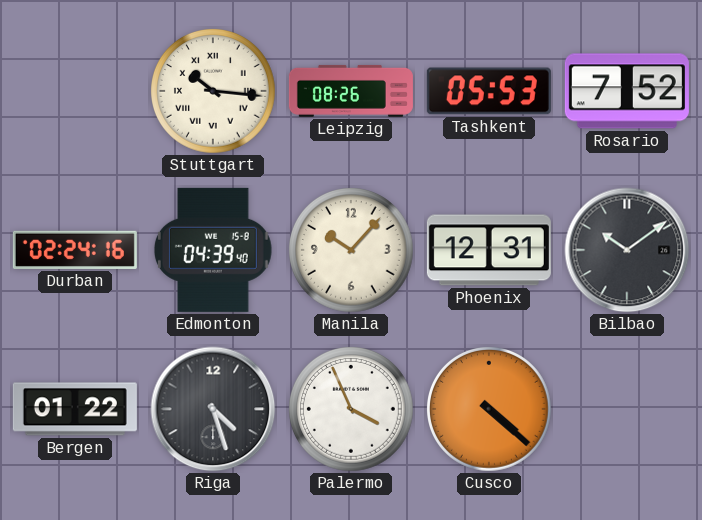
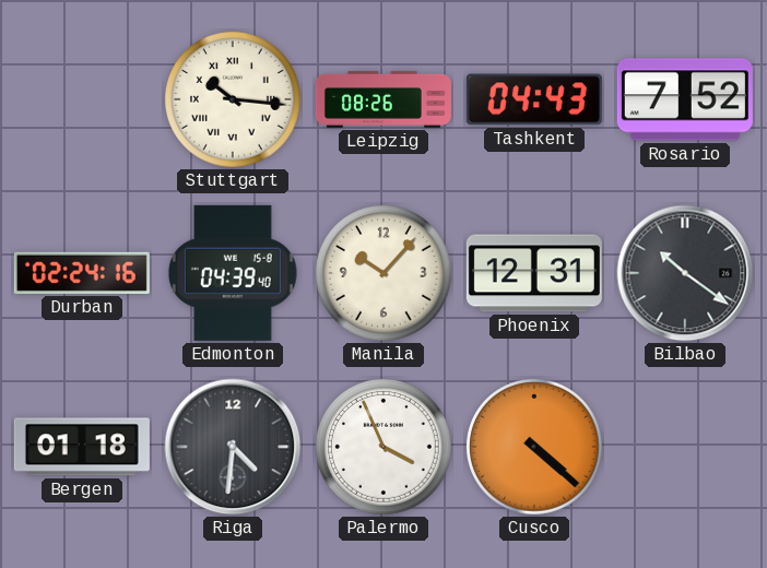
Tashkent: 05:53 -> 04:43
Bilbao: 10:09 -> 10:21
Bergen: 01:22 -> 01:18
Riga: 4:27 -> 4:31
